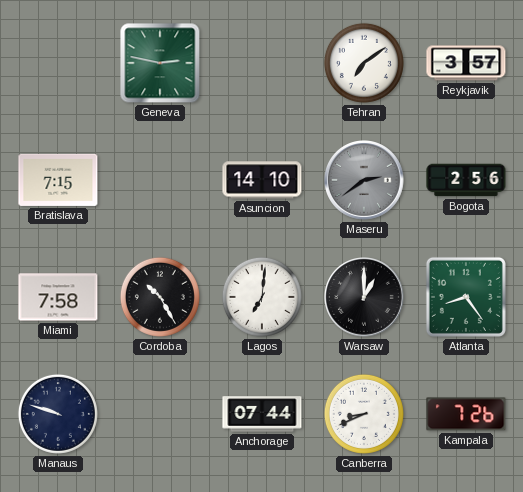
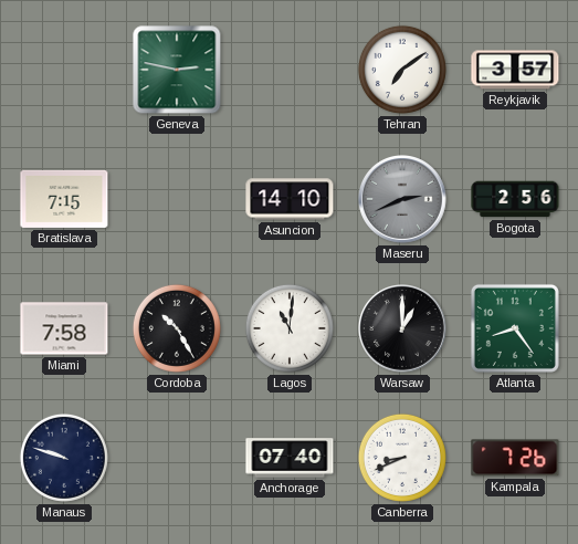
Maseru: 2:39 -> 2:41
Lagos: 7:01 -> 11:01
Anchorage: 07:44 -> 07:40
